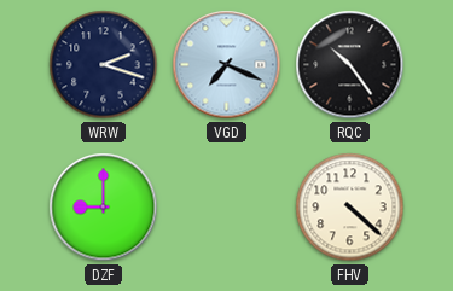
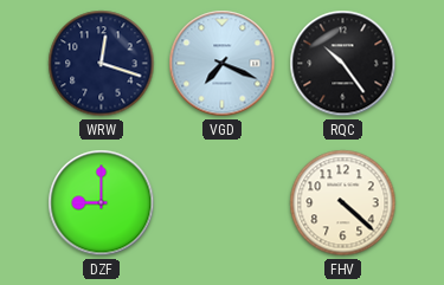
WRW: 2:18 -> 12:18
